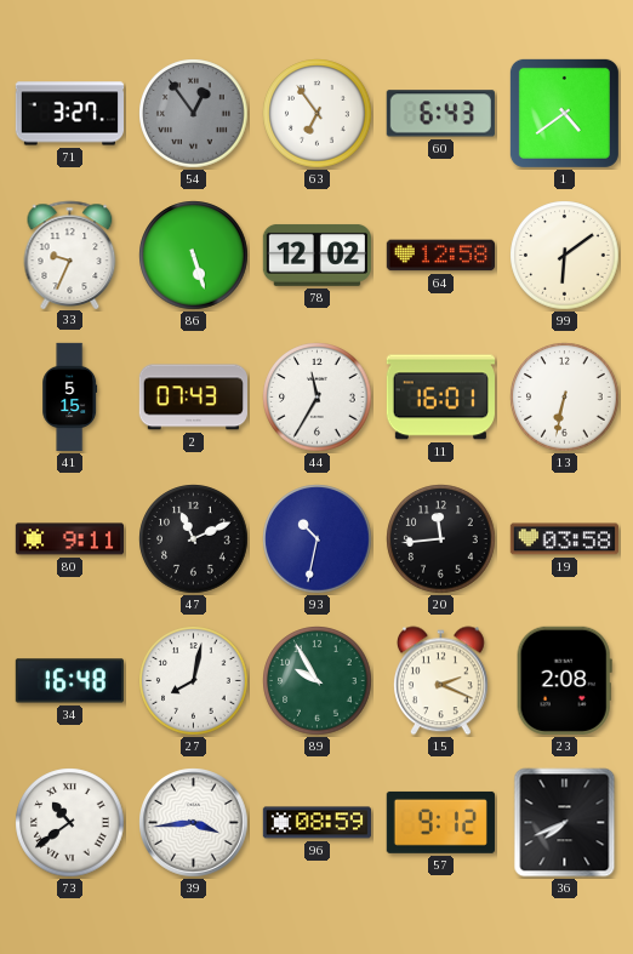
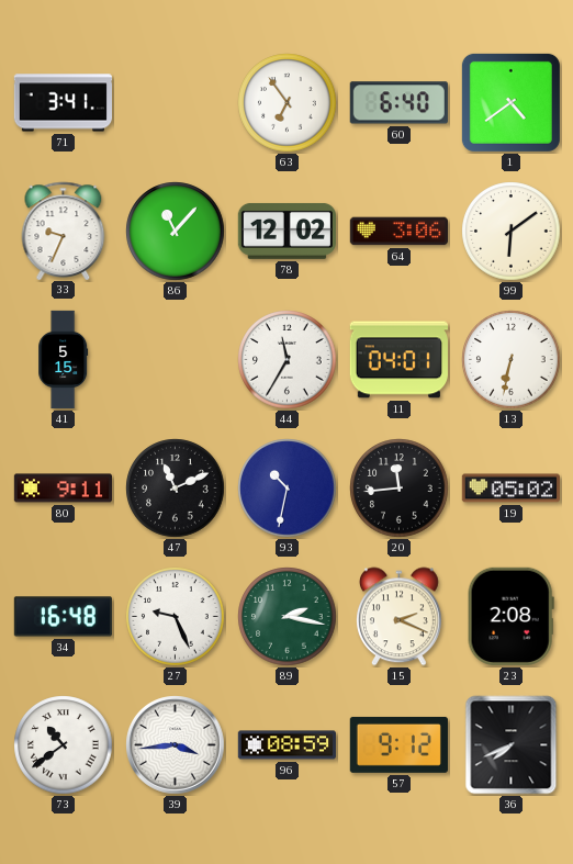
71: 3:27 -> 3:41
54: 12:54 -> none
60: 6:43 -> 6:40
86: 5:27 -> 11:07
64: 12:58 -> 3:06
2: 07:43 -> none
11: 16:01 -> 04:01
19: 03:58 -> 05:02
27: 8:02 -> 9:26
89: 9:55 -> 2:17
